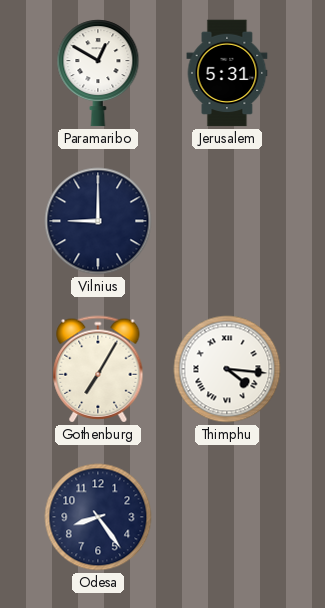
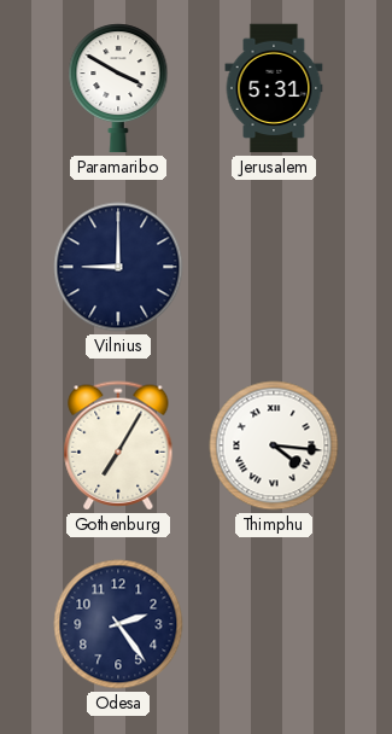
Paramaribo: 12:50 -> 3:50
Odesa: 8:24 -> 2:24
